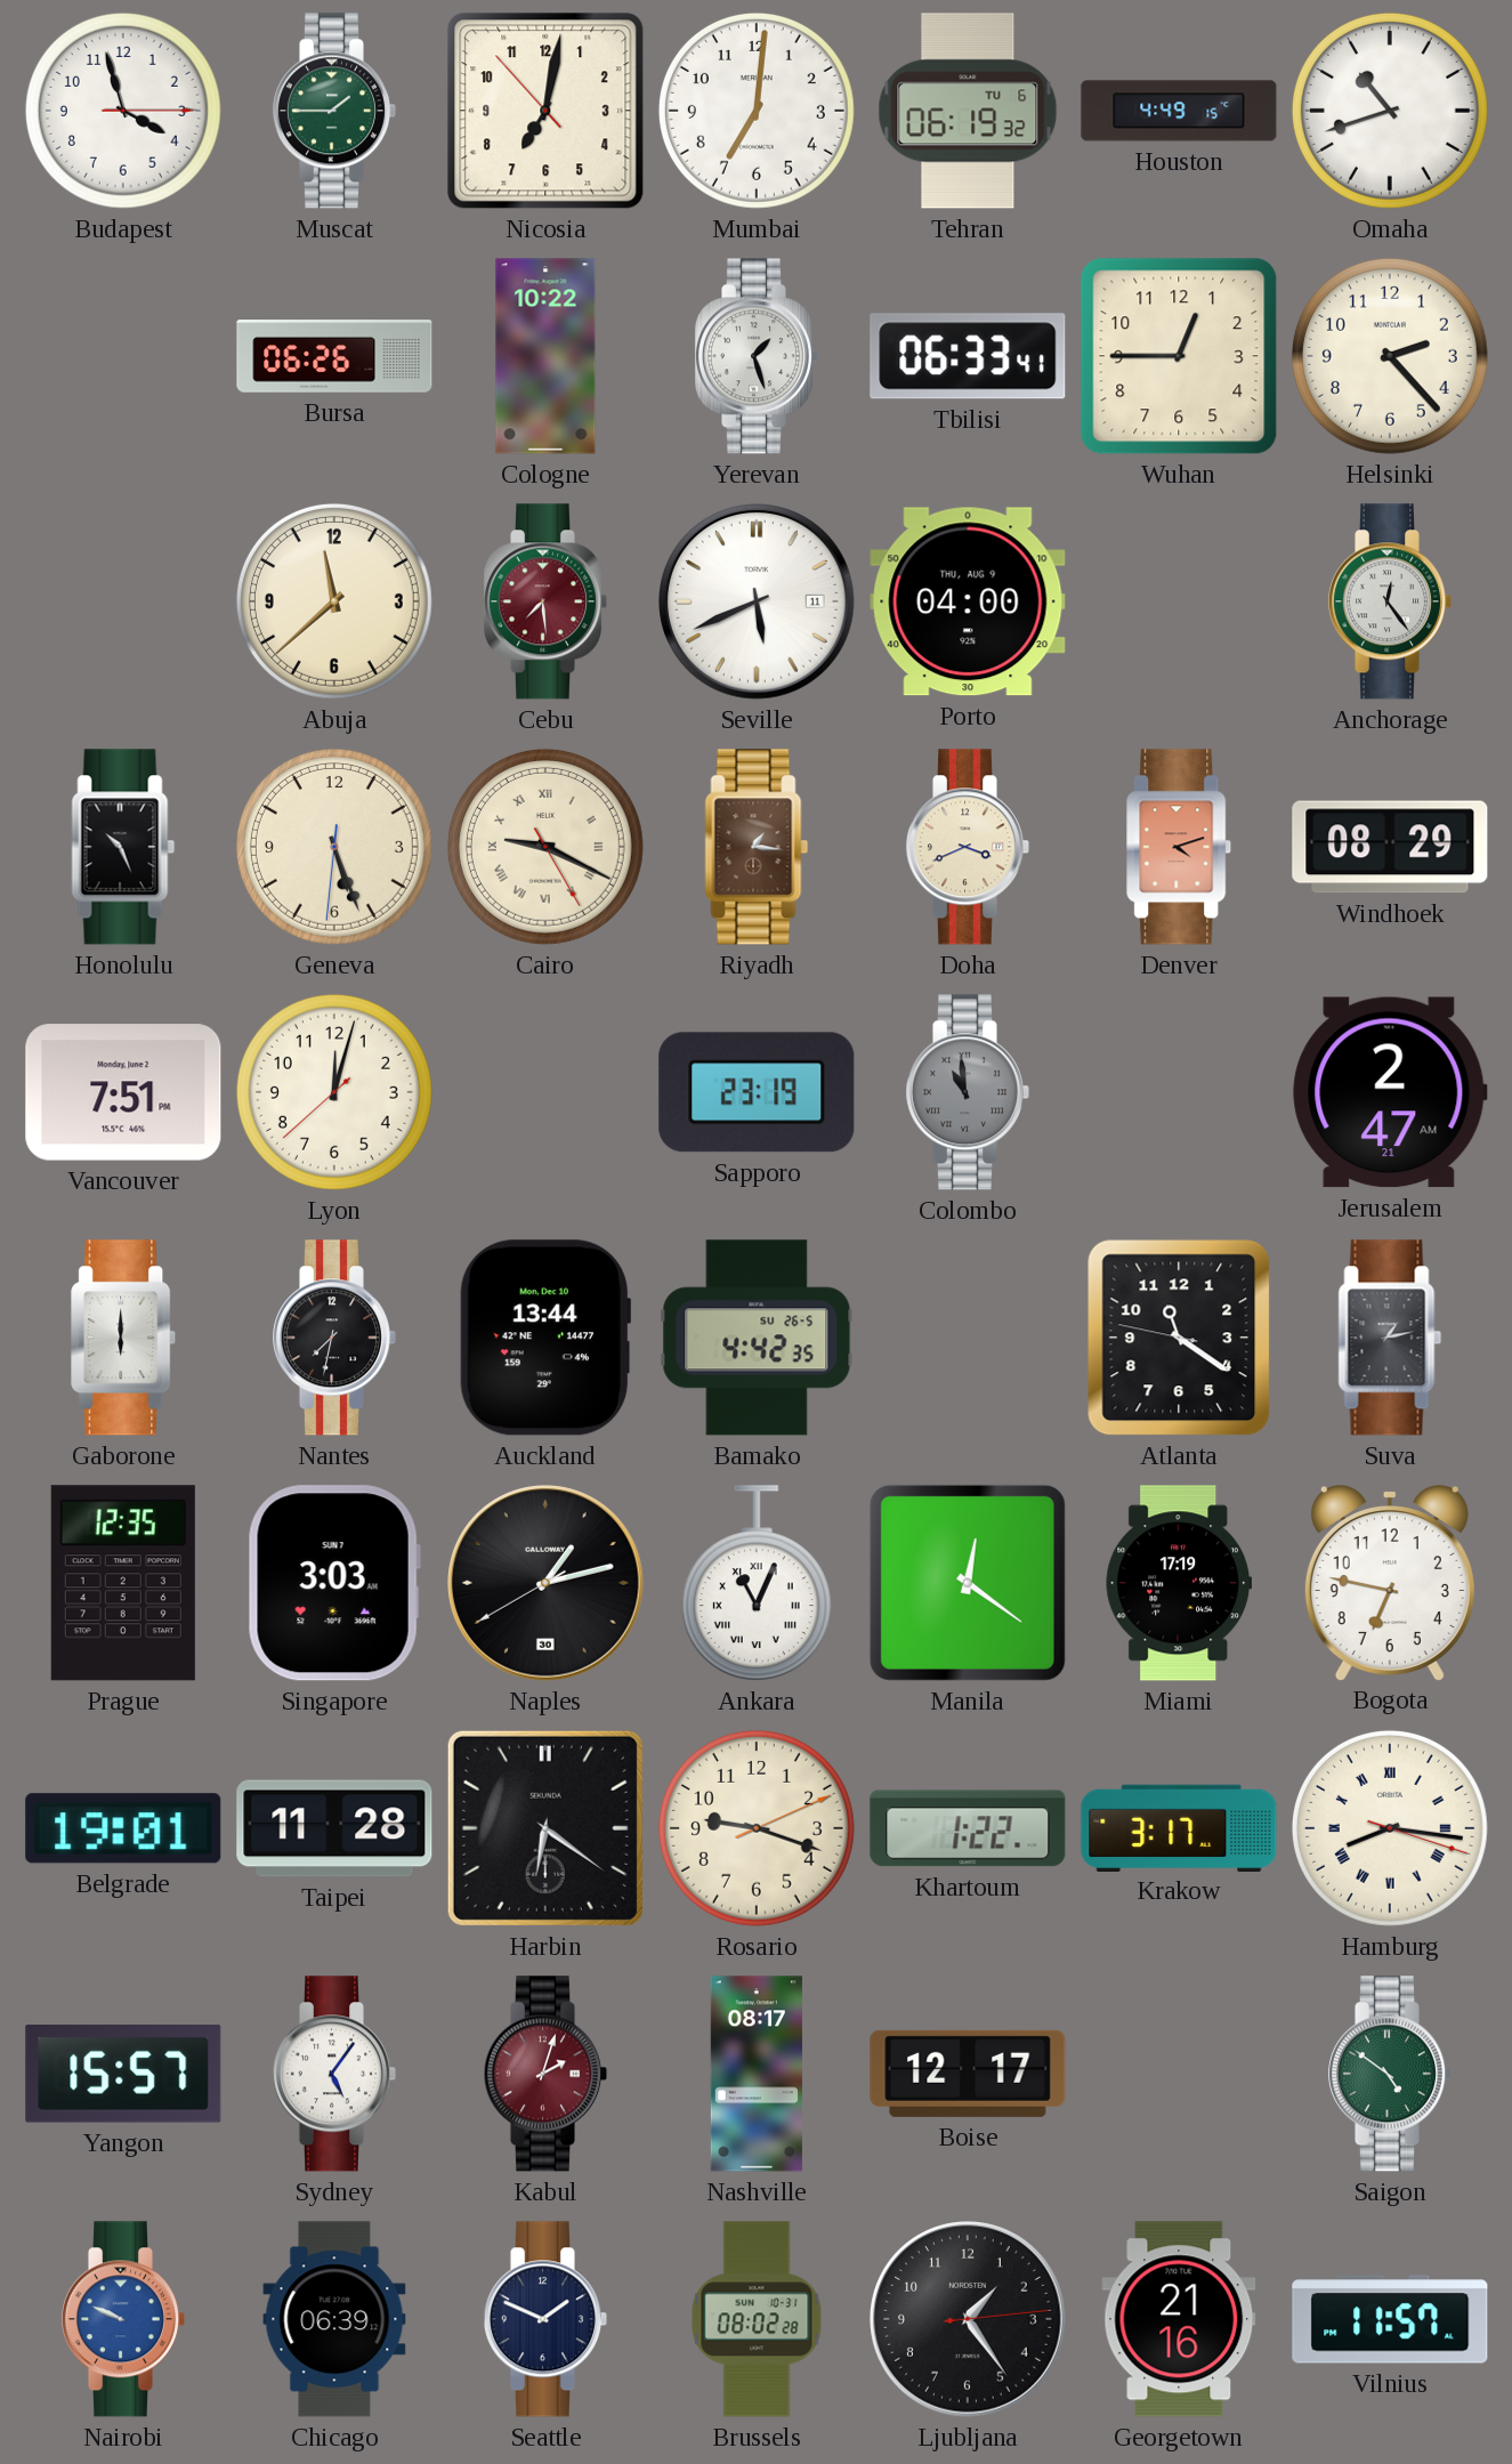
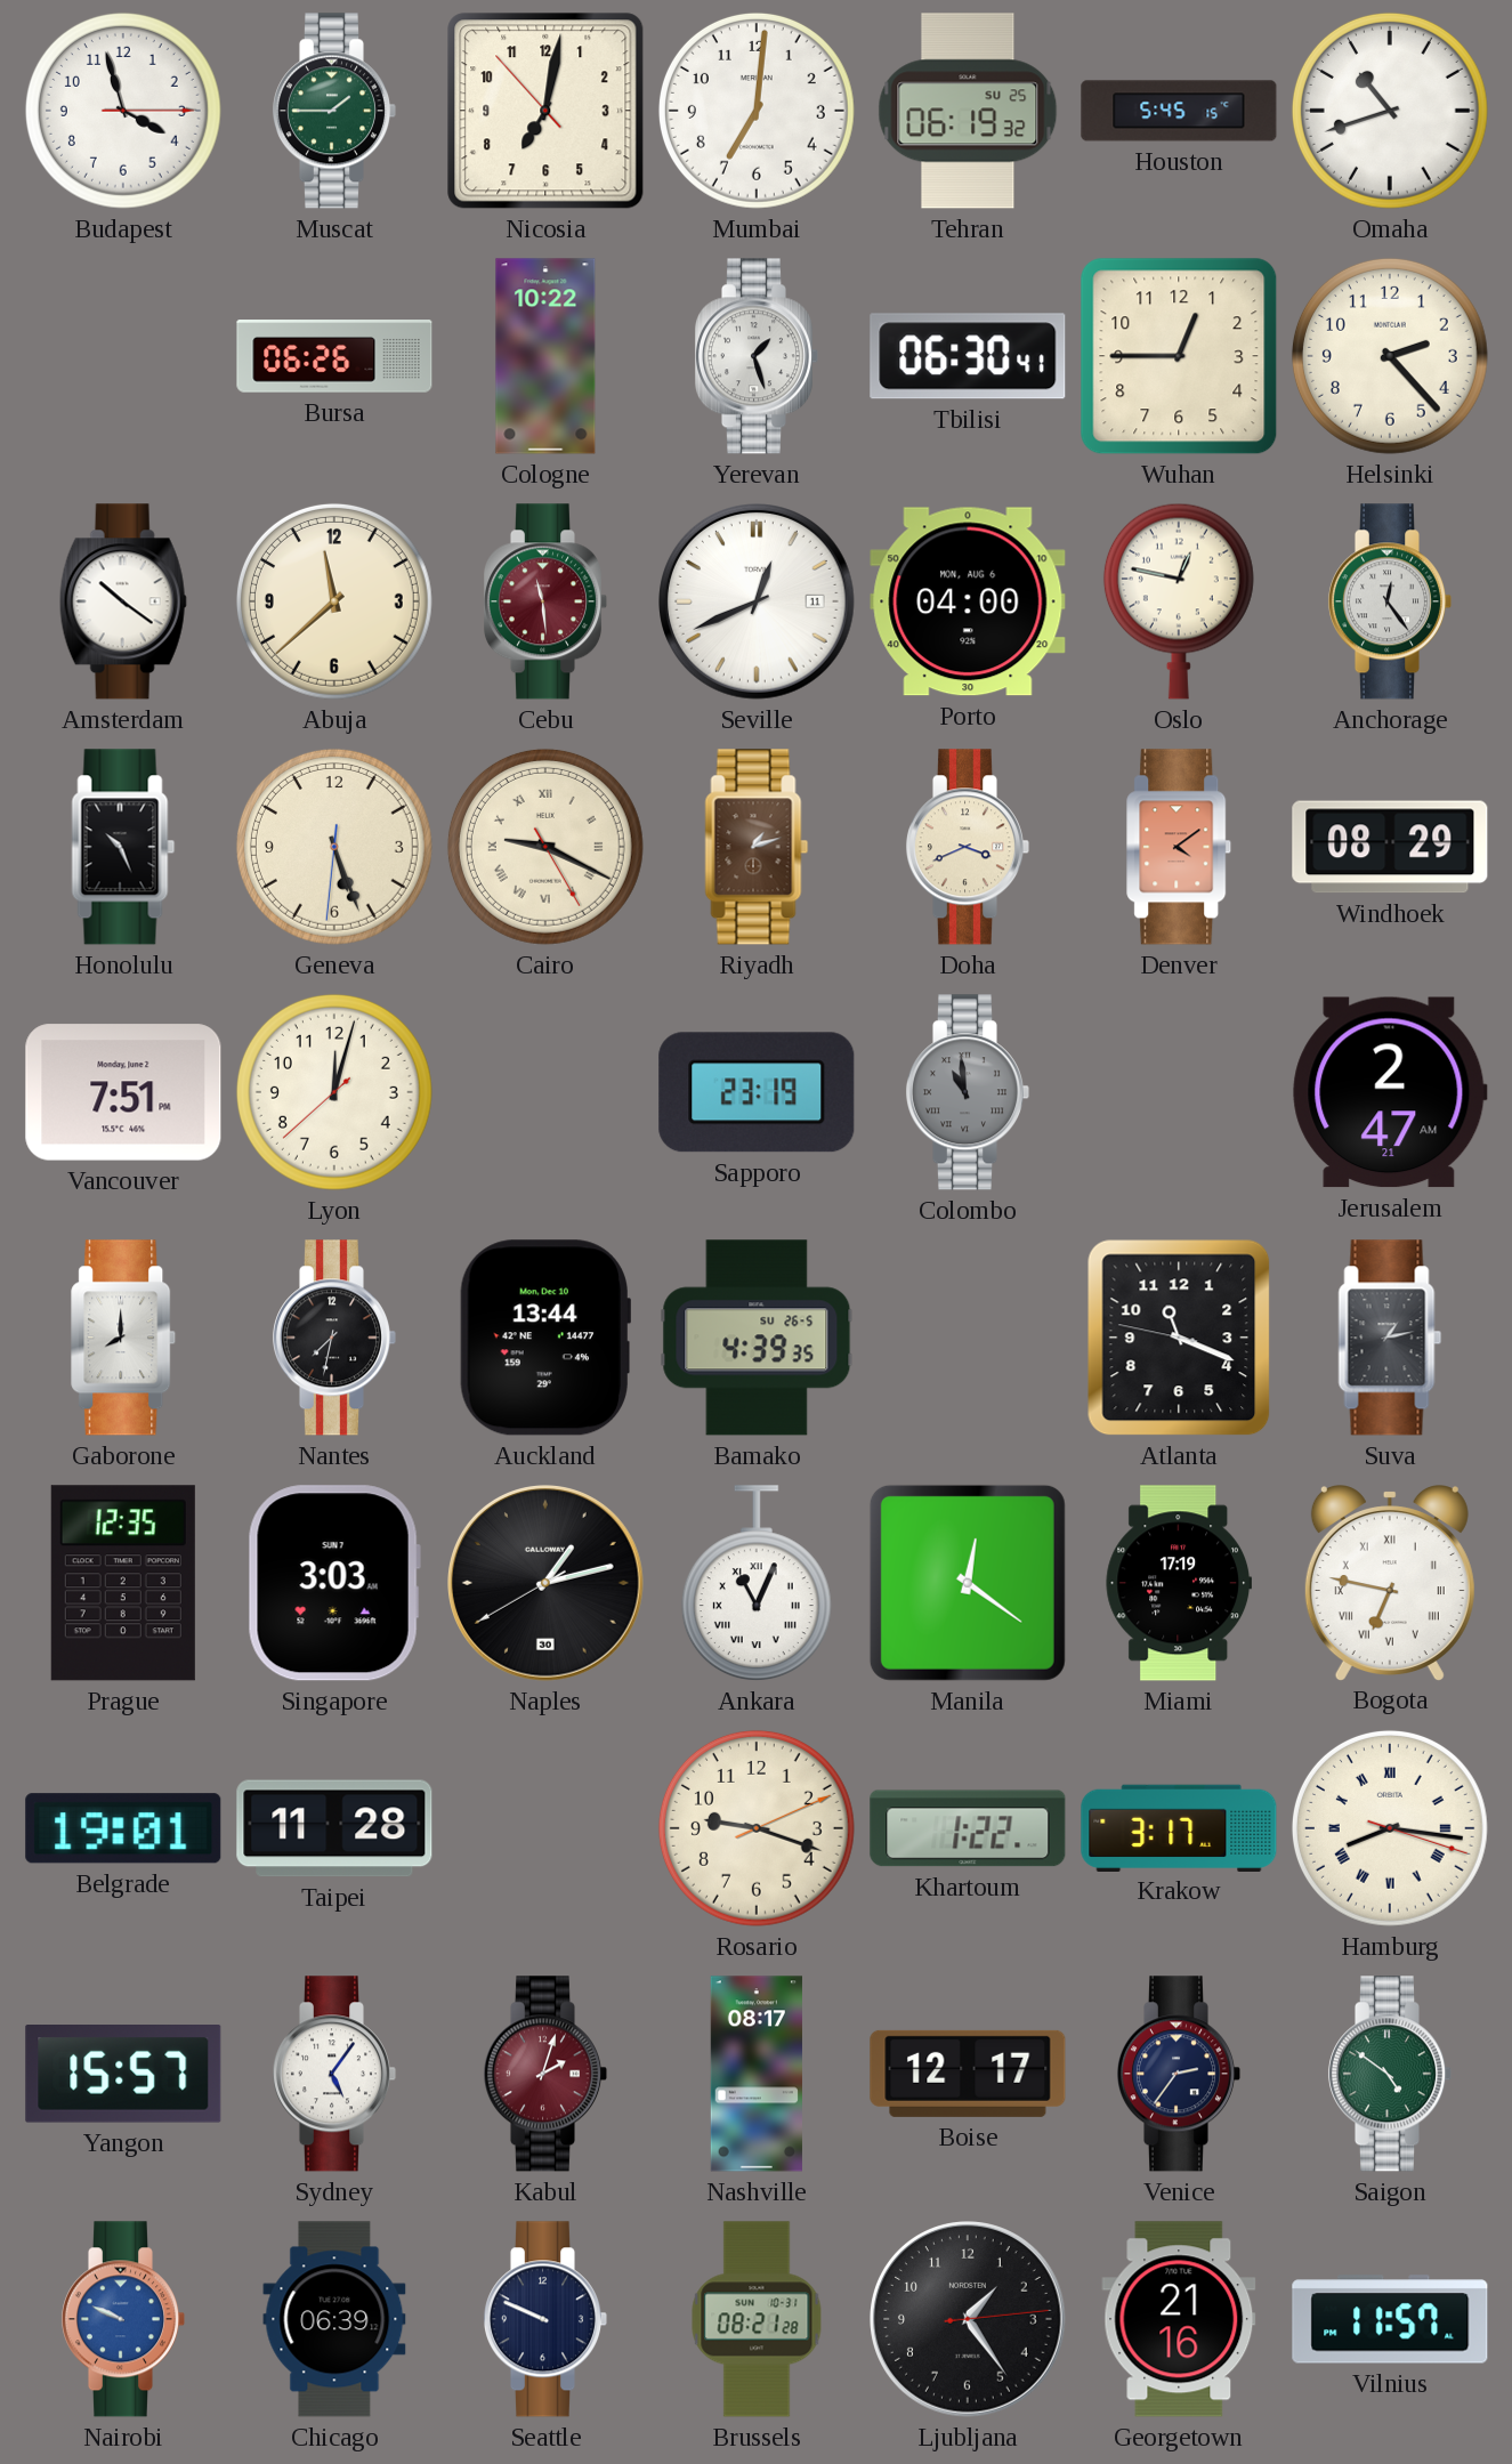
Tehran date: TU 6 -> SU 25
Houston: 4:49 -> 5:45
Tbilisi: 06:33 -> 06:30
Amsterdam: none -> 10:21
Cebu: 7:29 -> 11:29
Seville: 5:41 -> 12:41
Porto date: THU, AUG 9 -> MON, AUG 6
Oslo: none -> 12:47
Riyadh: 1:16 -> 1:12
Denver: 4:12 -> 4:09
Gaborone: 6:00 -> 8:00
Bamako: 4:42 -> 4:39
Atlanta: 11:20 -> 11:18
Bogota numerals: Arabic -> Roman
Harbin: 6:21 -> none
Venice: none -> 2:36
Seattle: 1:49 -> 9:49
Brussels: 08:02 -> 08:21
